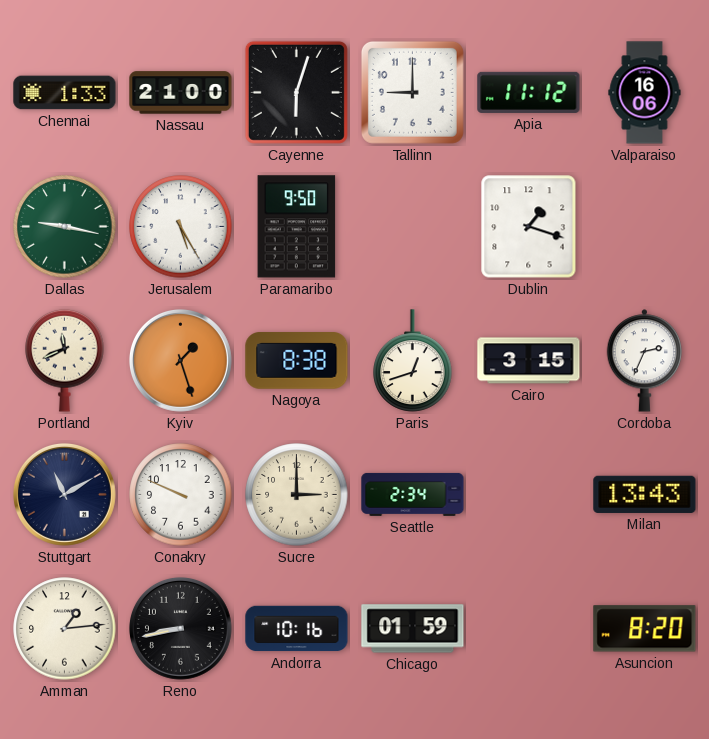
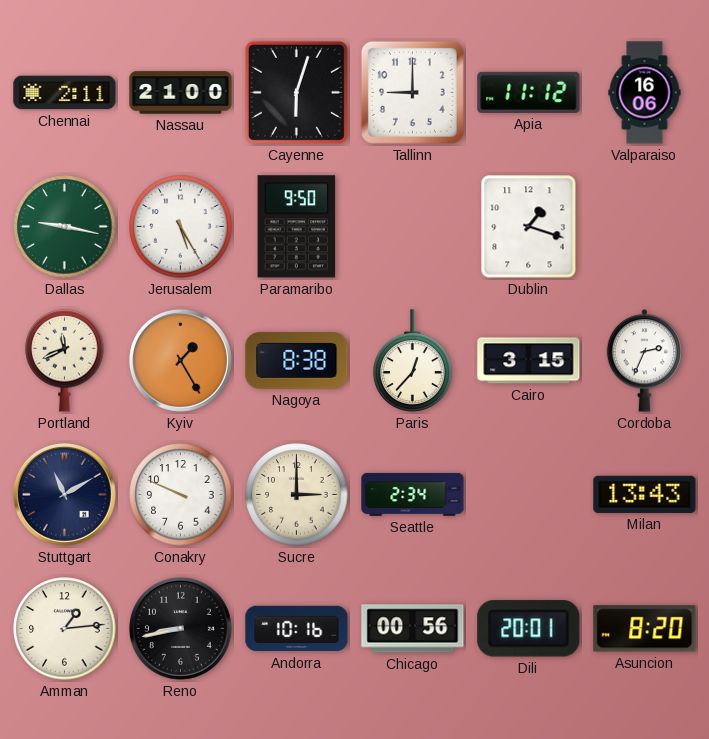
Chennai: 1:33 -> 2:11
Kyiv: 1:27 -> 1:25
Paris: 12:42 -> 12:37
Chicago: 01:59 -> 00:56
Dili: none -> 20:01
